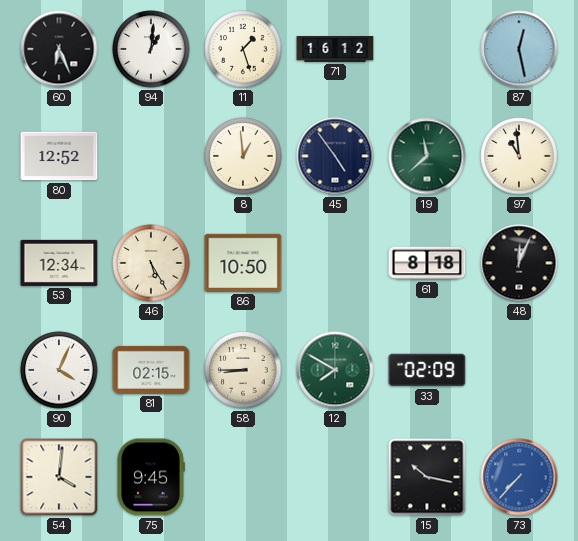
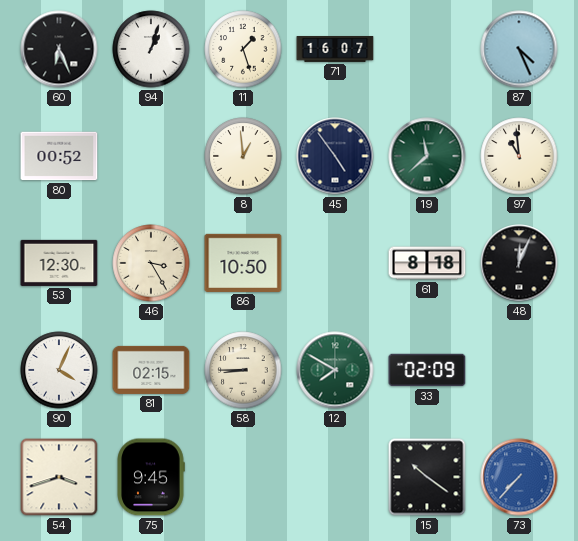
94: 1:01 -> 1:03
71: 16:12 -> 16:07
87: 12:28 -> 4:26
80: 12:52 -> 00:52
53: 12:34 -> 12:30
46: 5:25 -> 3:25
54: 4:01 -> 3:42
15: 10:17 -> 10:21
